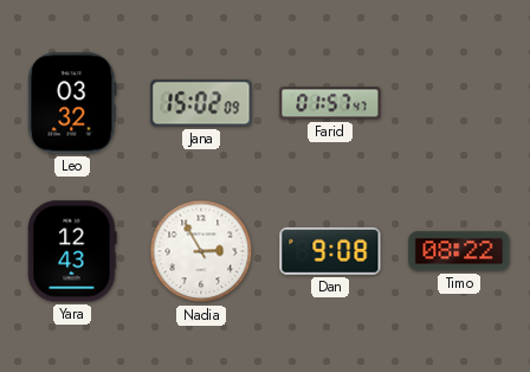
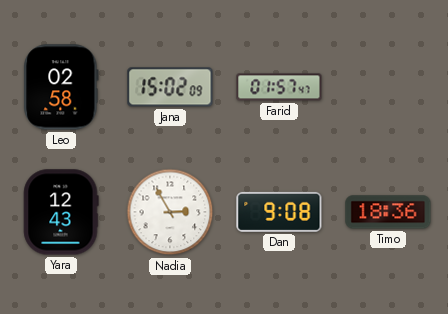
Leo: 03:32 -> 02:58
Timo: 08:22 -> 18:36
